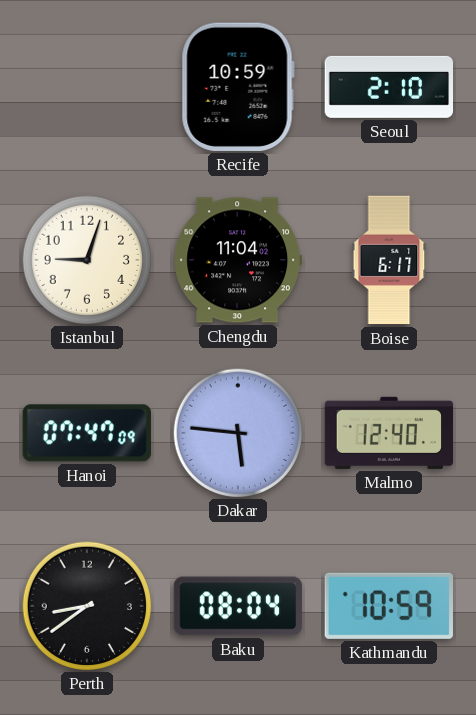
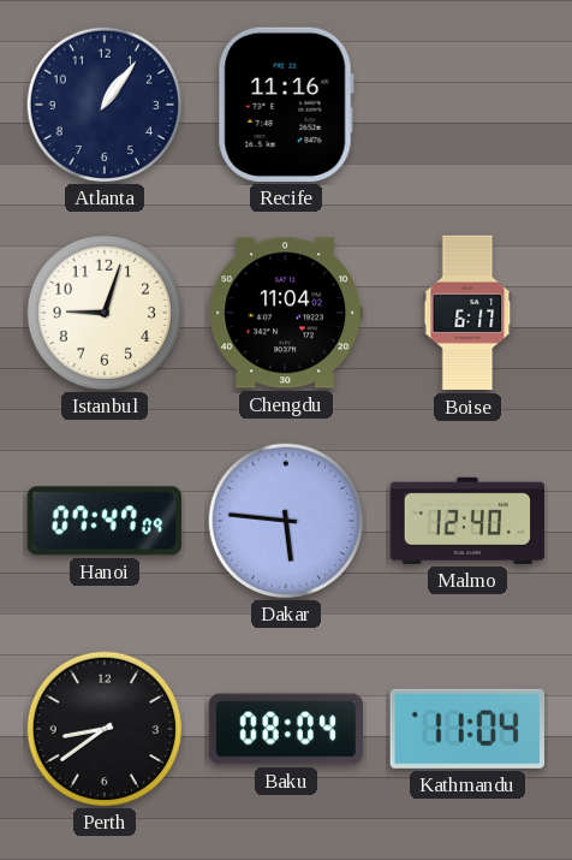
Atlanta: none -> 1:06
Recife: 10:59 -> 11:16
Seoul: 2:10 -> none
Kathmandu: 10:59 -> 11:04
